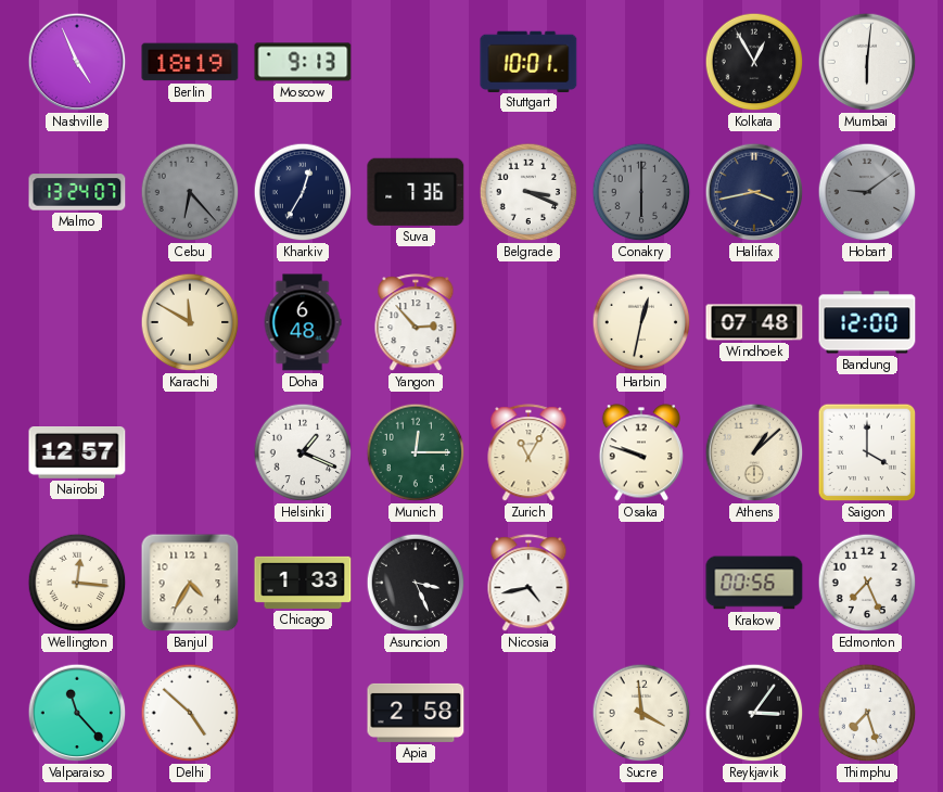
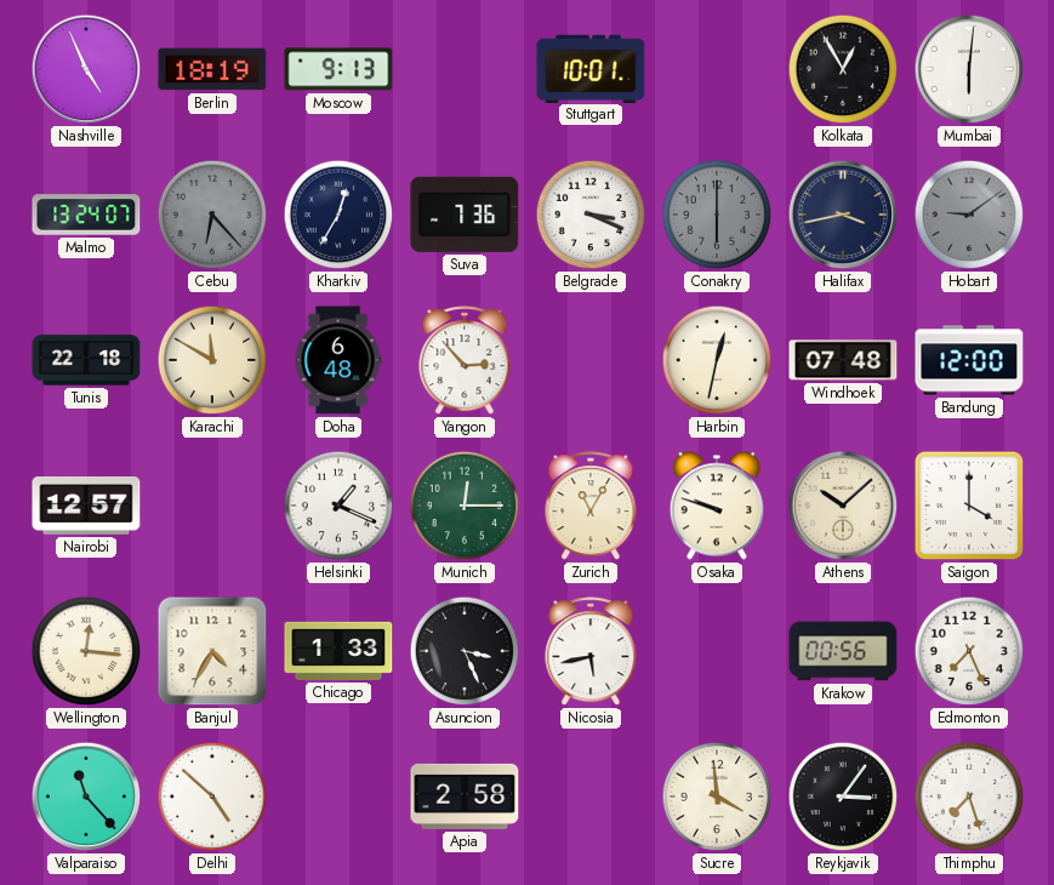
Tunis: none -> 22:18
Athens: 1:08 -> 10:08
Nicosia: 4:43 -> 5:43
